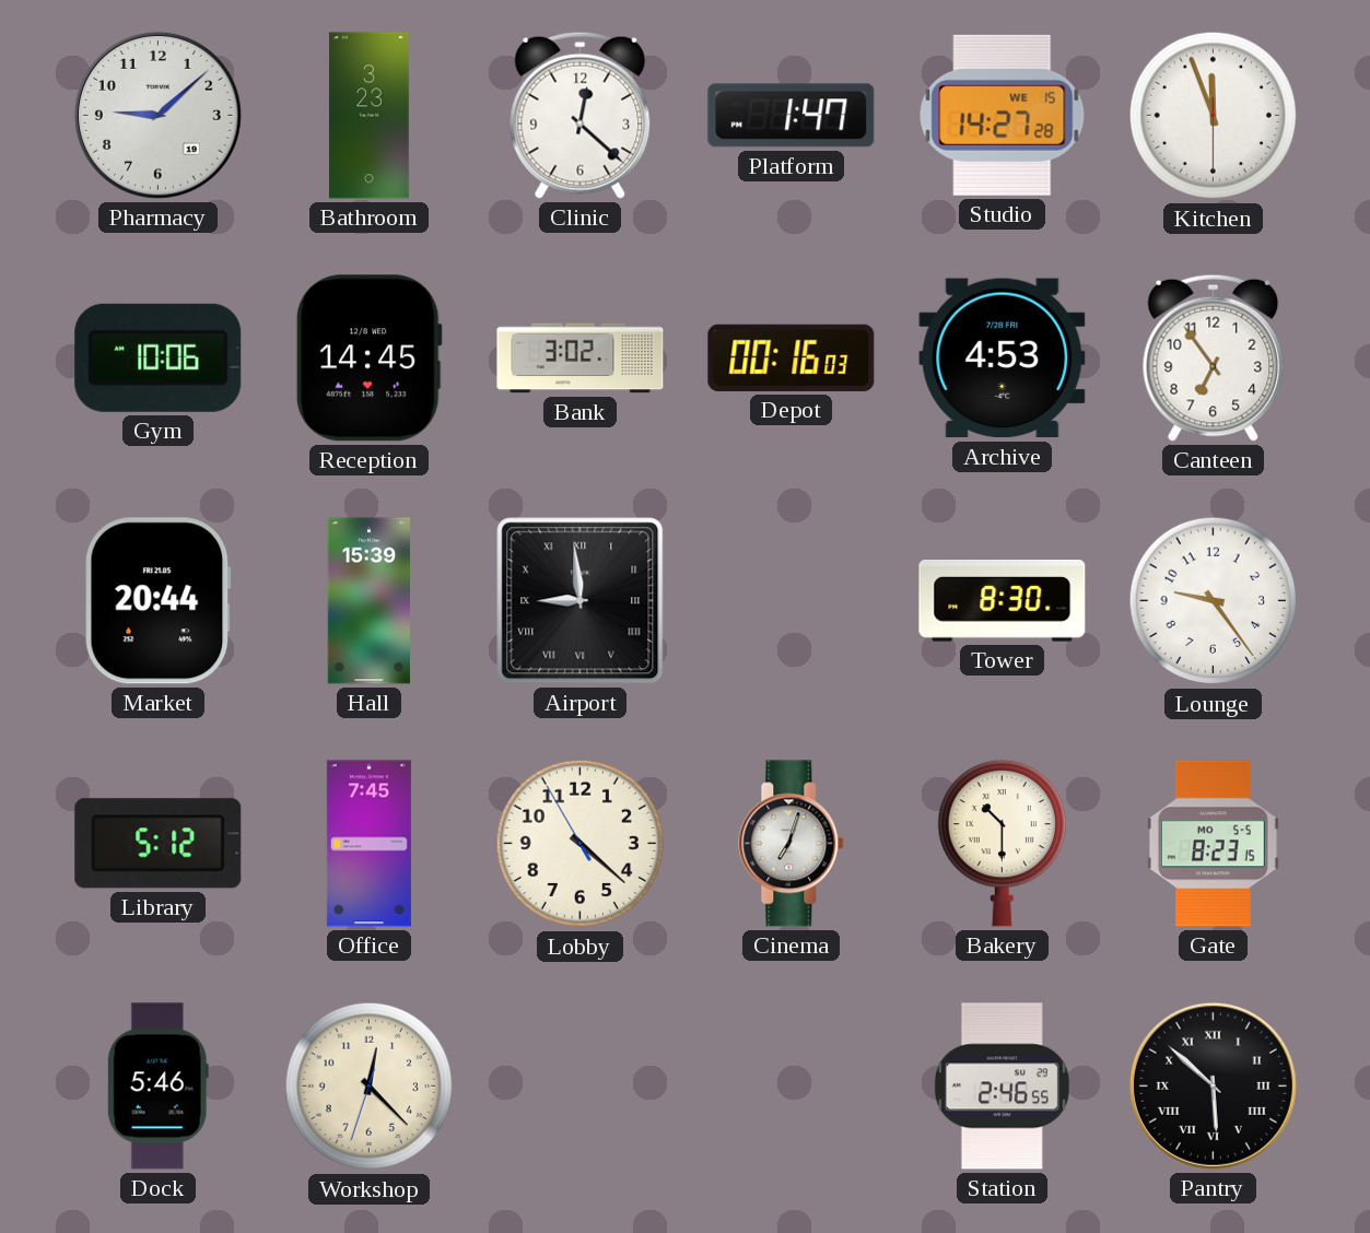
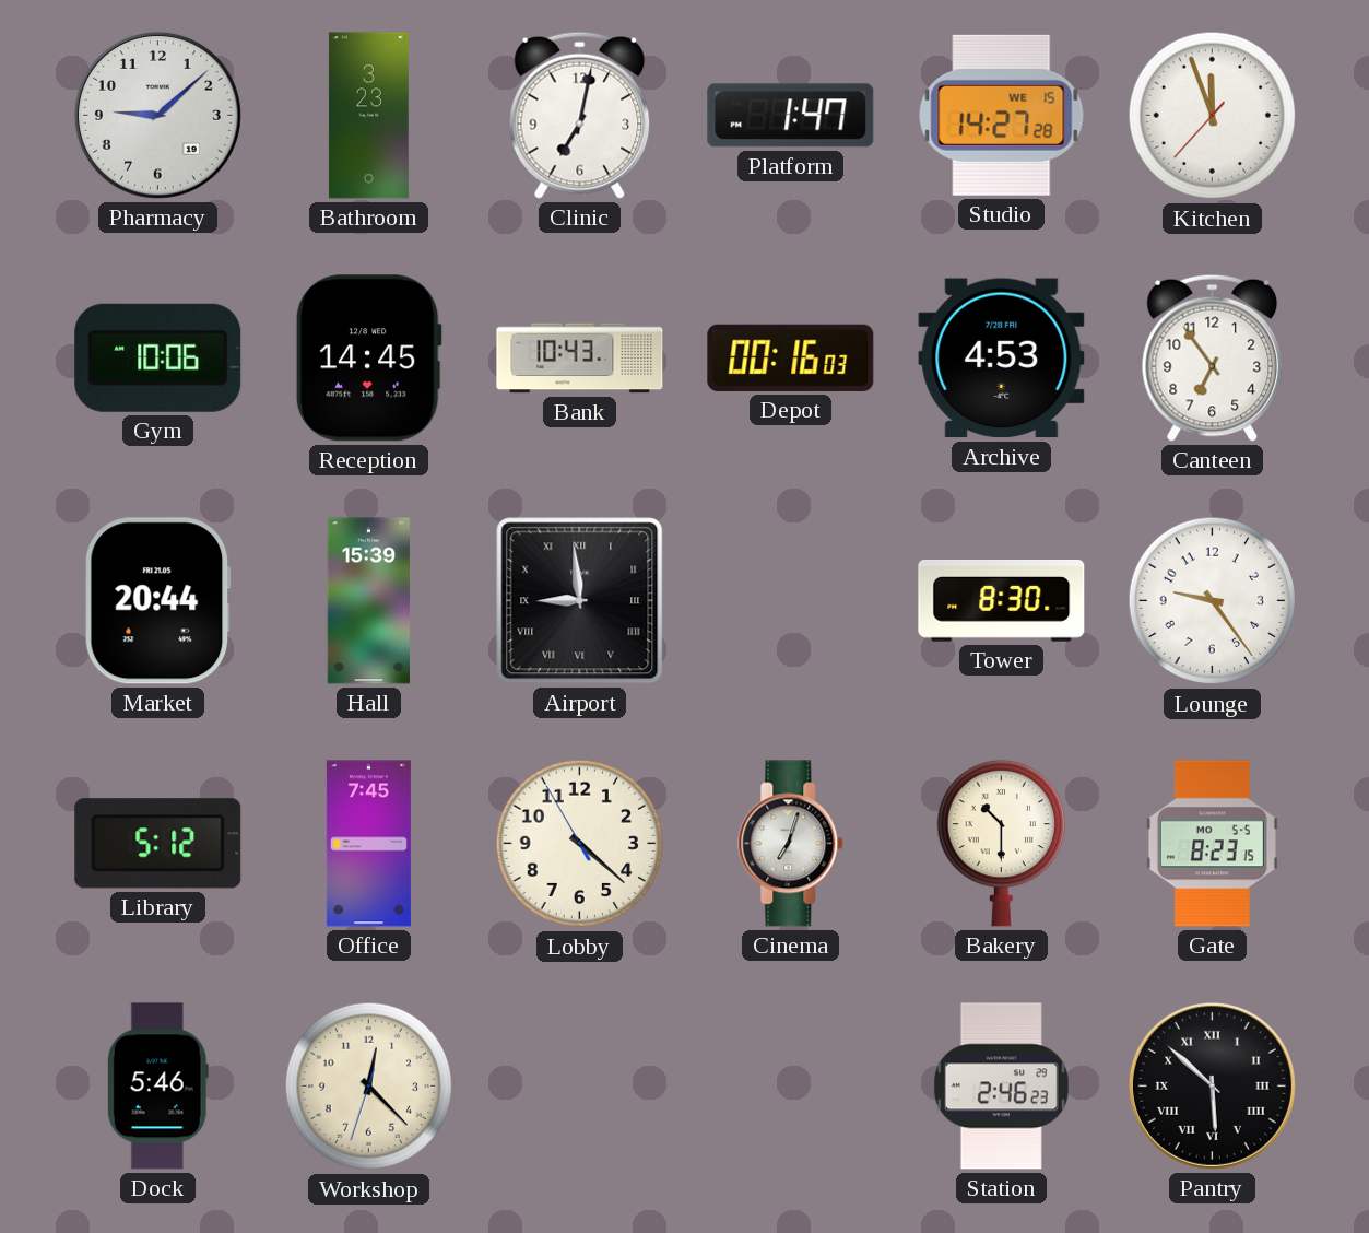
Clinic: 12:22 -> 7:02
Kitchen: 11:56:30 -> 11:56:37
Bank: 3:02 -> 10:43
Station: 2:46:55 -> 2:46:23
